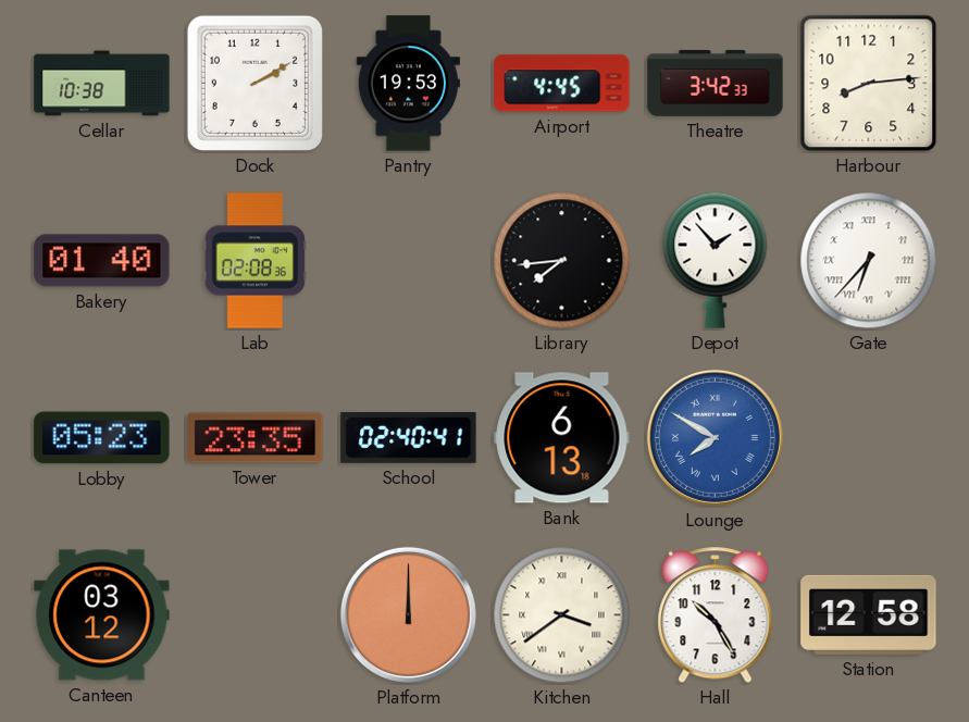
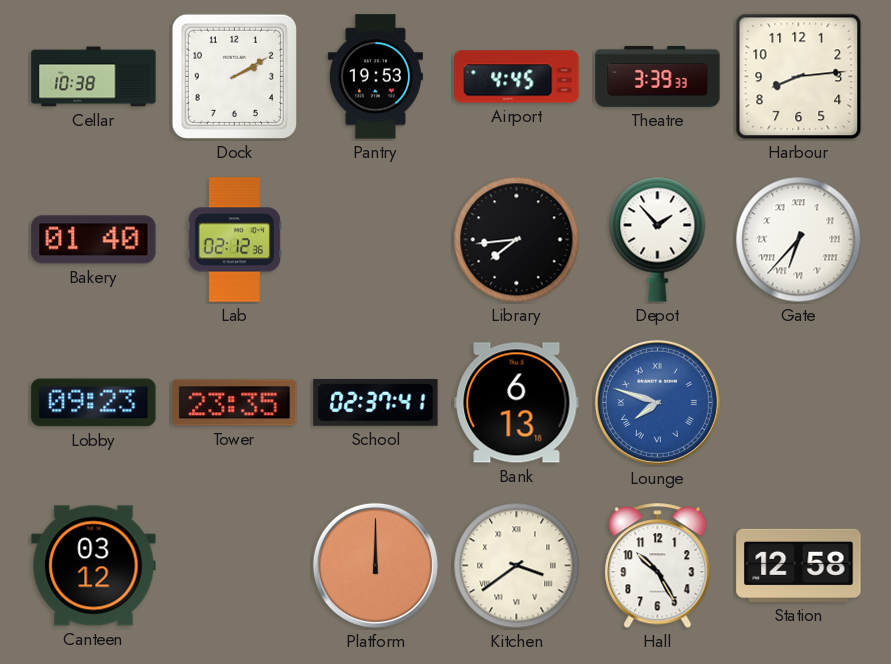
Theatre: 3:42 -> 3:39
Lab: 02:08 -> 02:12
Lobby: 05:23 -> 09:23
School: 02:40 -> 02:37
Lounge: 7:50 -> 7:48
